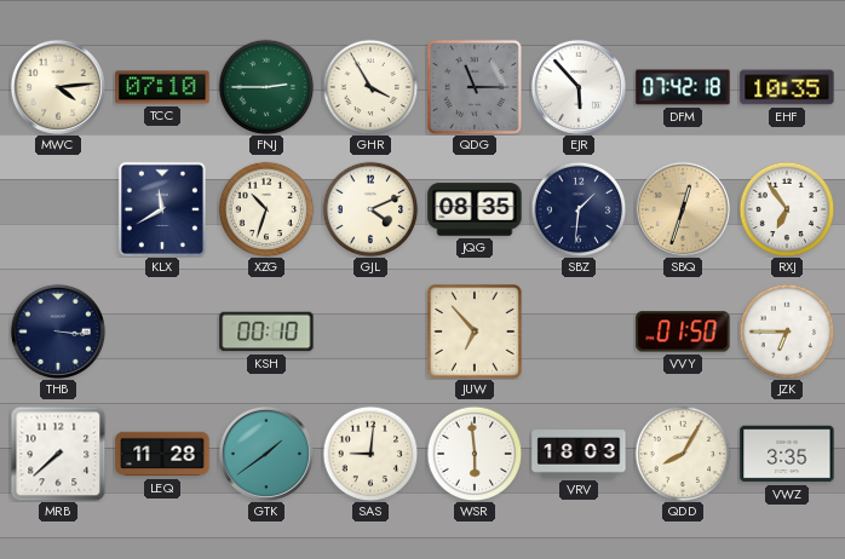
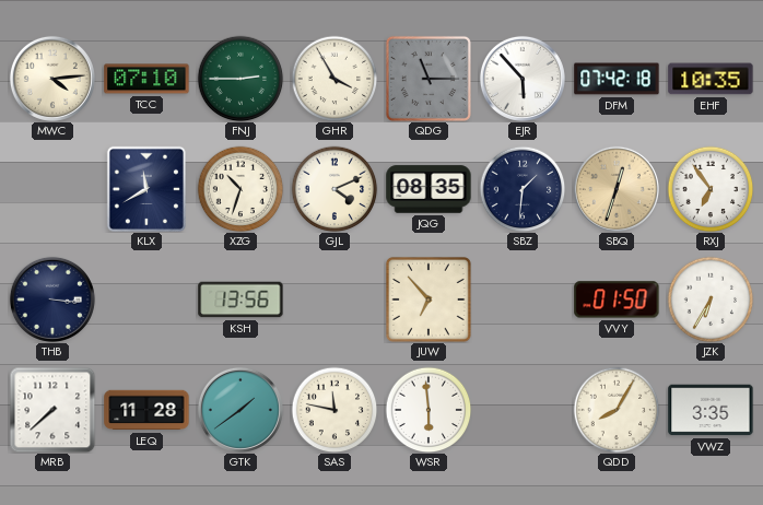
KSH: 00:10 -> 13:56
JZK: 6:45 -> 6:35
SAS: 9:01 -> 11:47
VRV: 18:03 -> none
